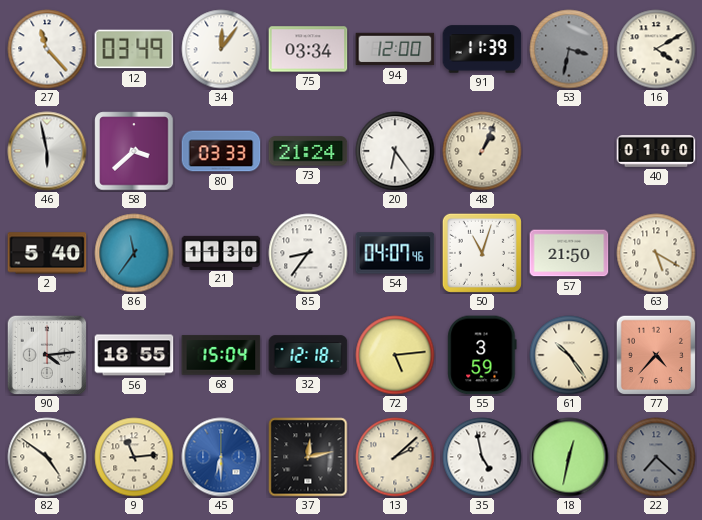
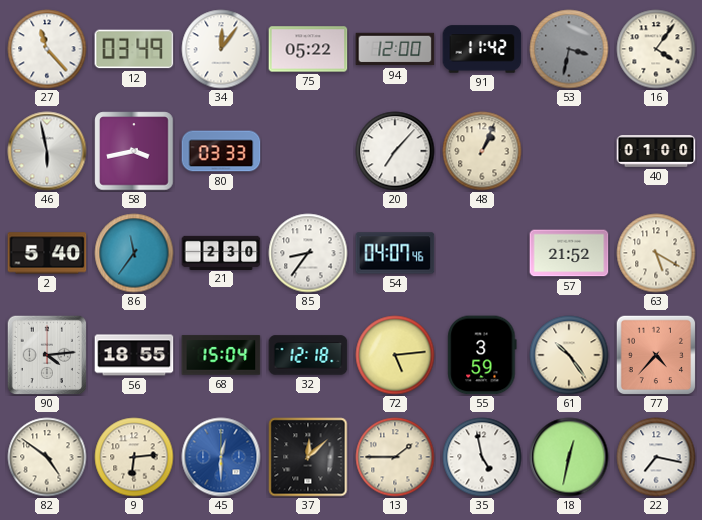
75: 03:34 -> 05:22
91: 11:39 -> 11:42
16: 4:10 -> 4:06
58: 3:38 -> 3:43
73: 21:24 -> none
20: 6:24 -> 7:07
21: 11:30 -> 2:30
50: 11:03 -> none
57: 21:50 -> 21:52
9: 11:14 -> 6:14
45: 6:30 -> 12:30
37: 12:13 -> 12:08
13: 2:08 -> 1:45
22: 7:22 -> 7:17
22 dial: grey -> white
